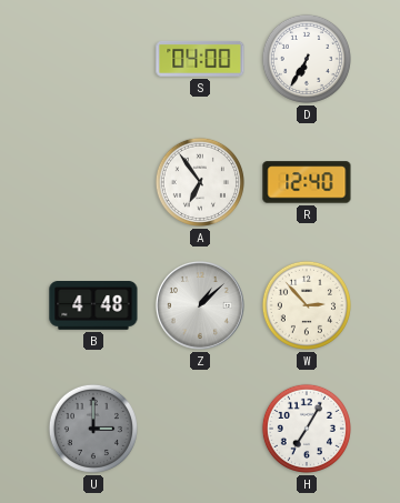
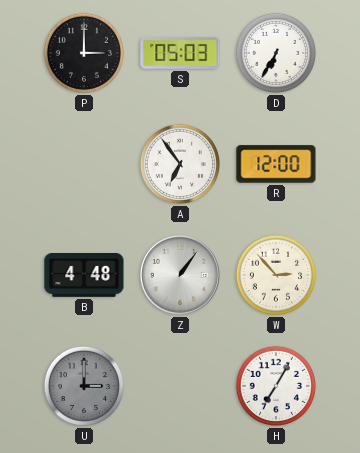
P: none -> 3:00
S: 04:00 -> 05:03
R: 12:40 -> 12:00
Z: 1:08 -> 1:06
